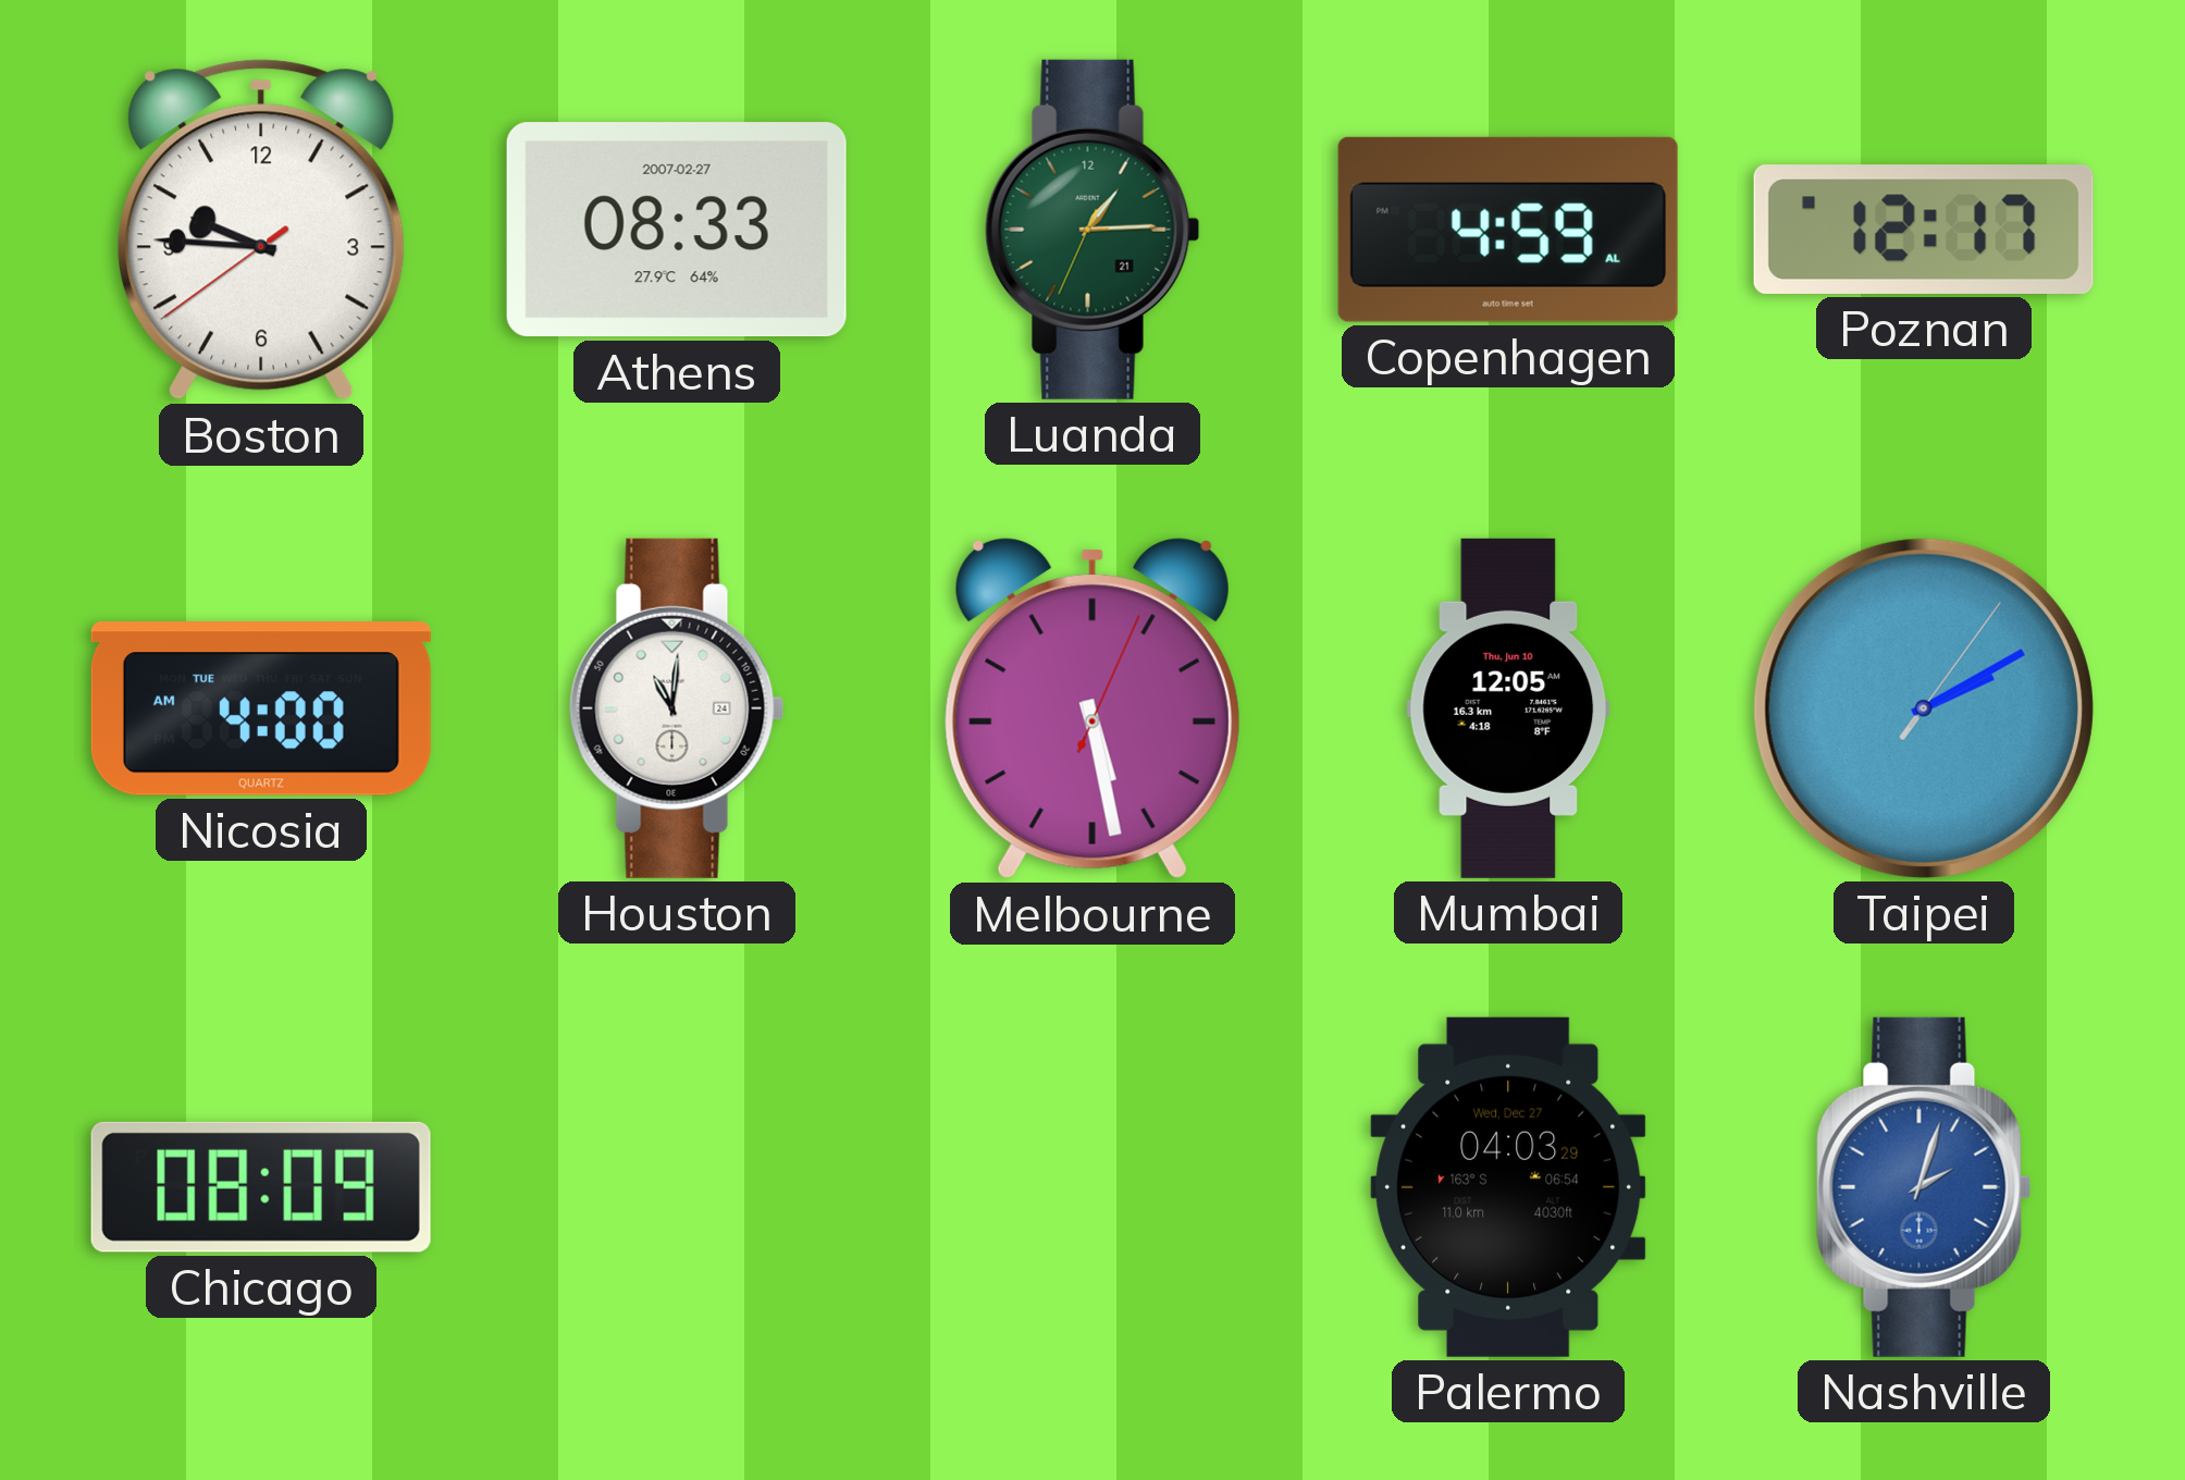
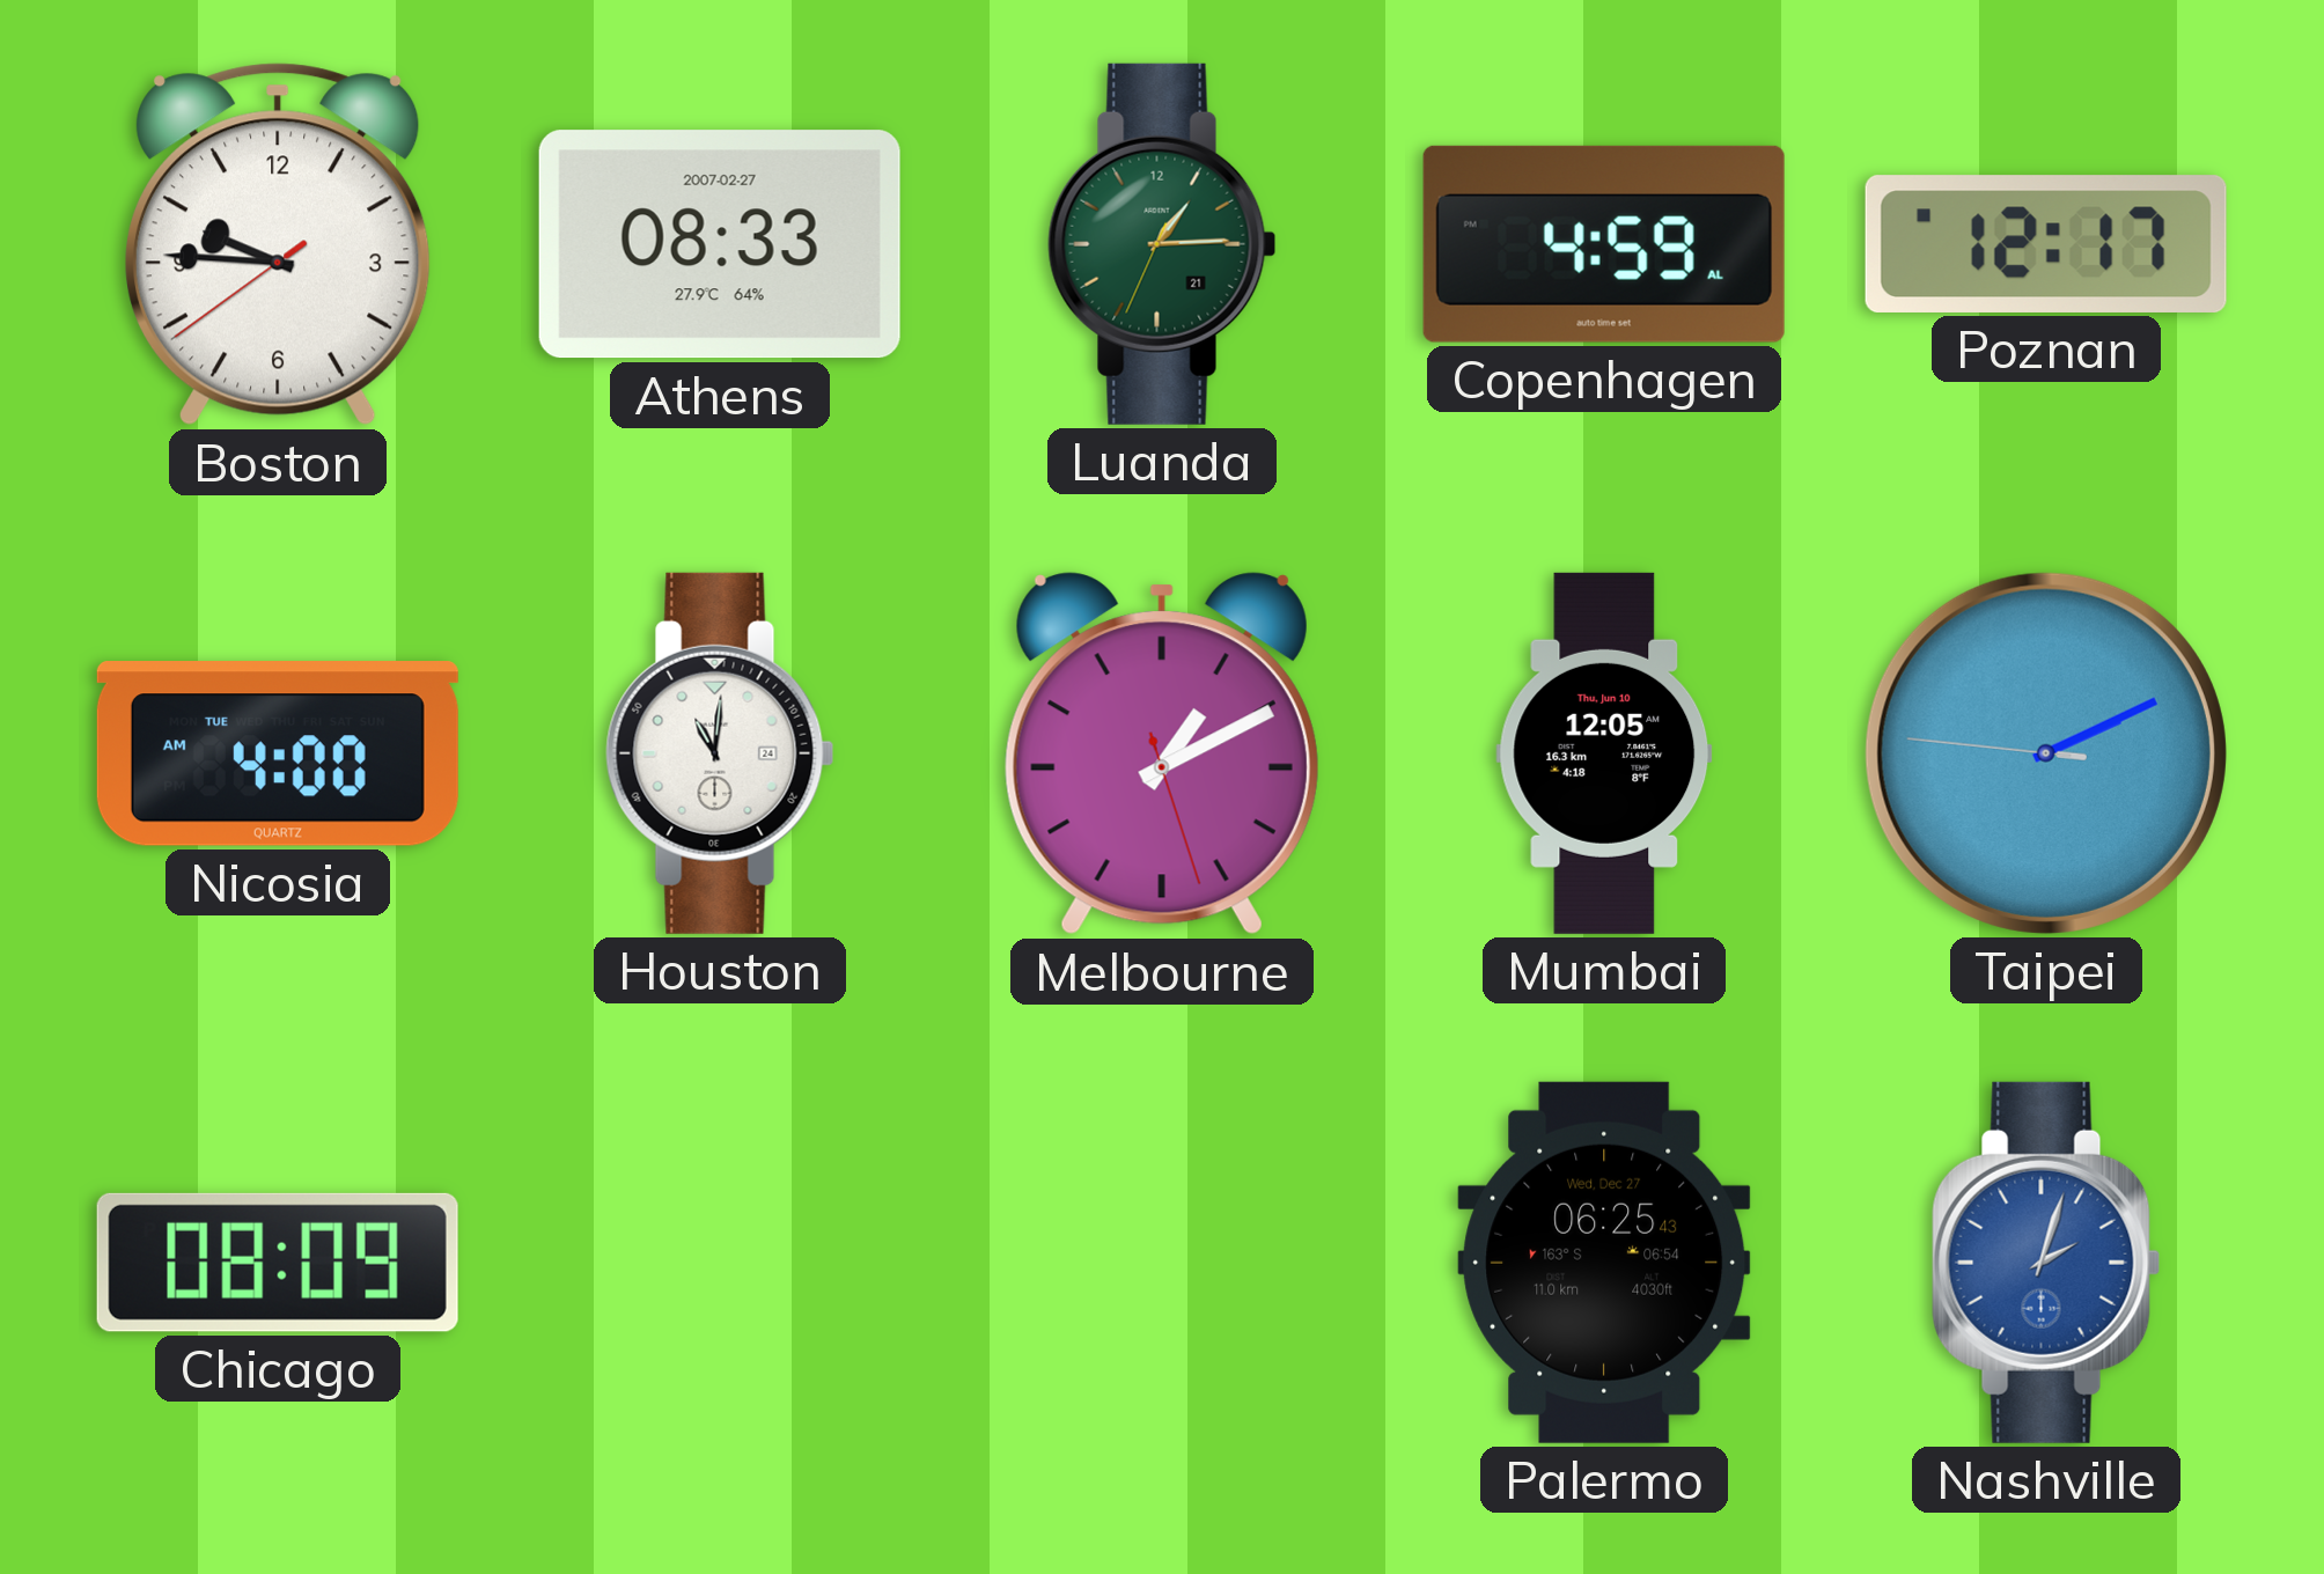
Melbourne: 5:28 -> 1:10
Taipei: 2:10:06 -> 2:10:46
Palermo: 04:03 -> 06:25
